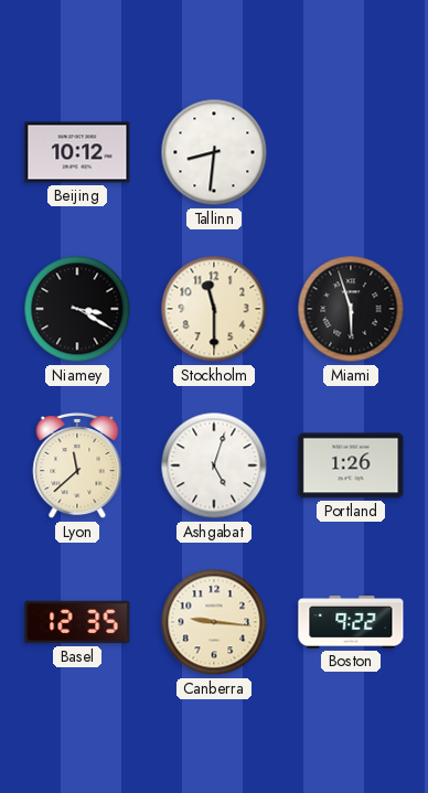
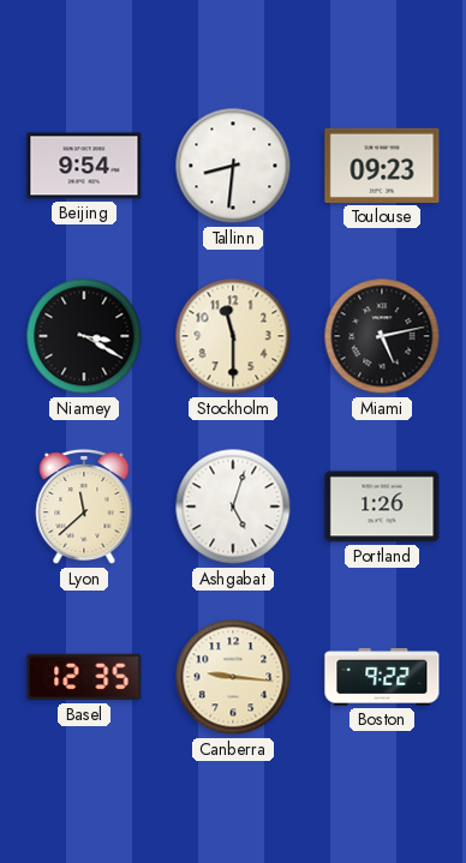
Beijing: 10:12 -> 9:54
Toulouse: none -> 09:23
Miami: 5:57 -> 5:13
